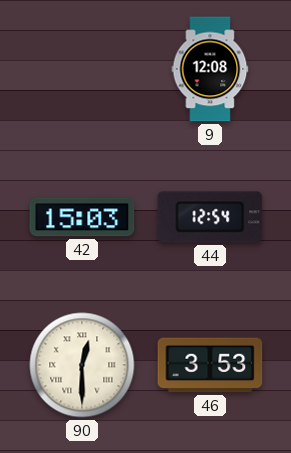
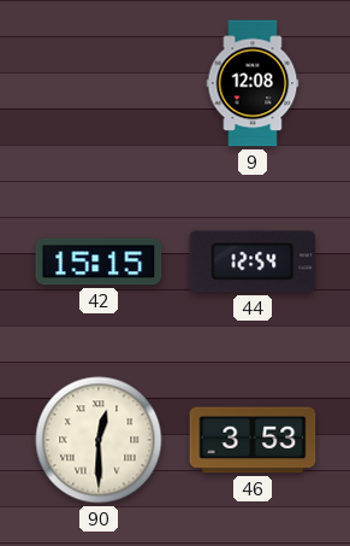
42: 15:03 -> 15:15
